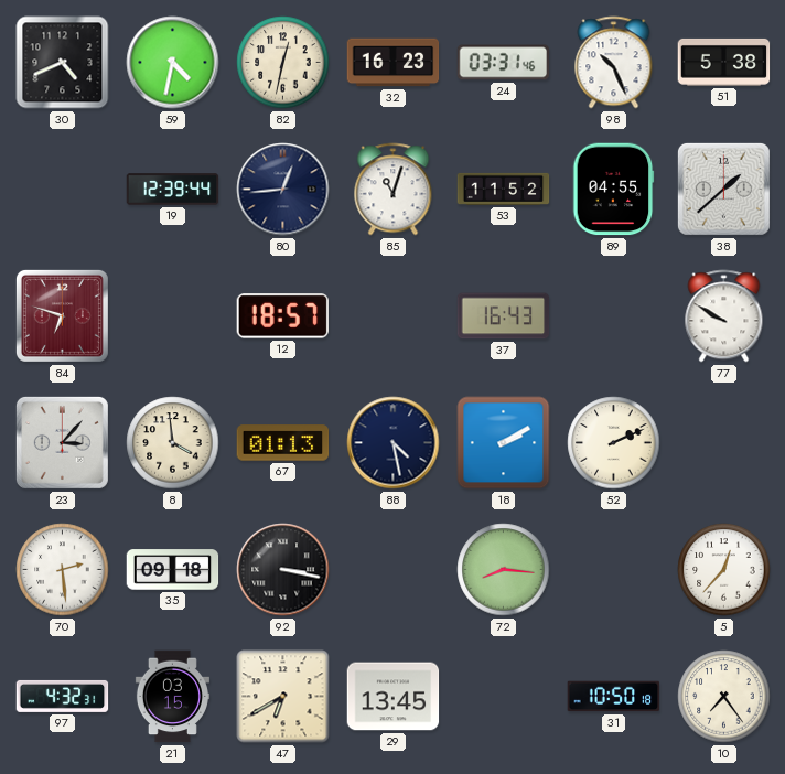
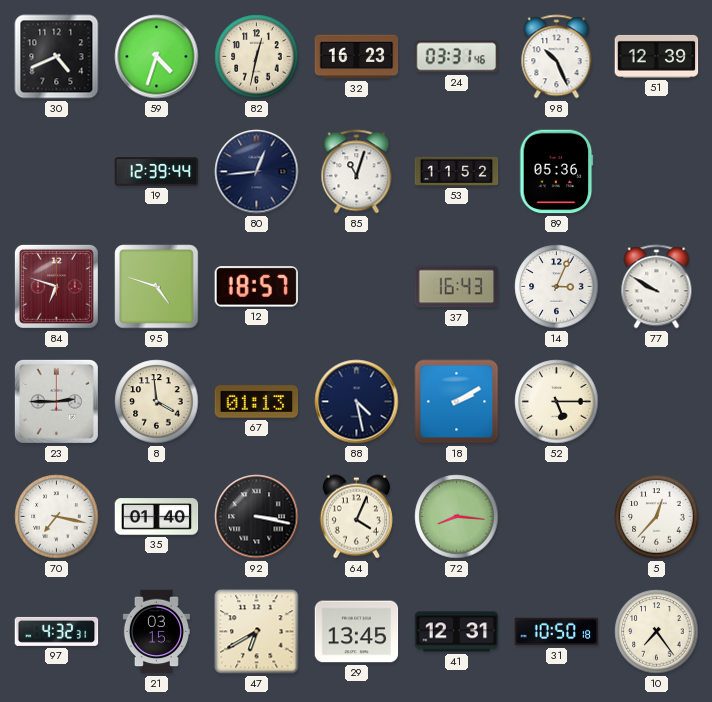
59: 4:32 -> 4:33
51: 5:38 -> 12:39
89: 04:55 -> 05:36
38: 1:38 -> none
95: none -> 4:48
14: none -> 3:04
23: 3:07 -> 2:45
52: 2:11 -> 5:15
70: 2:29 -> 7:17
35: 09:18 -> 01:40
64: none -> 4:04
41: none -> 12:31
